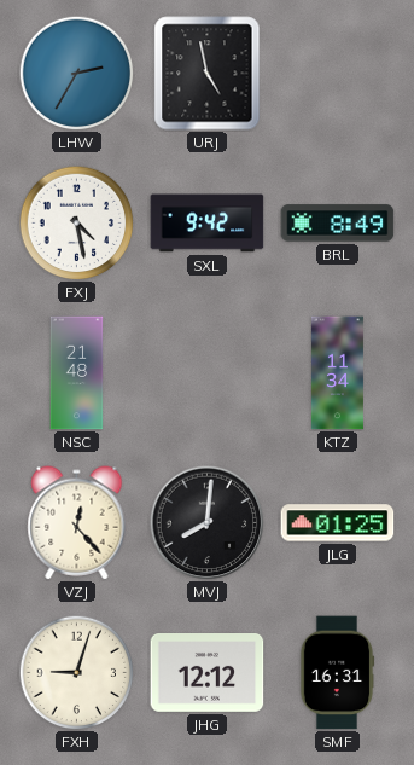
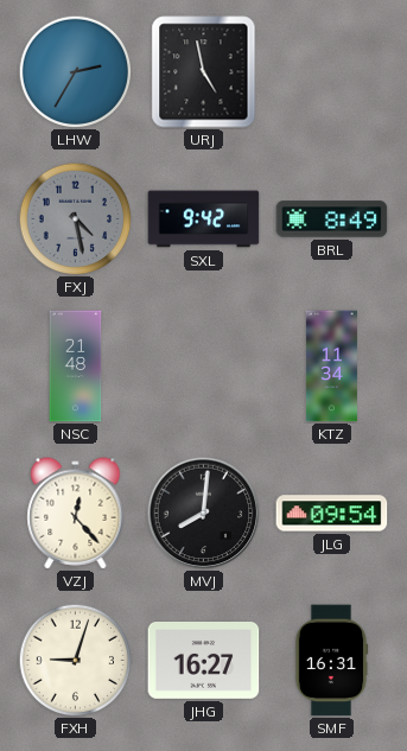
FXJ dial: white -> grey
JLG: 01:25 -> 09:54
JHG: 12:12 -> 16:27
